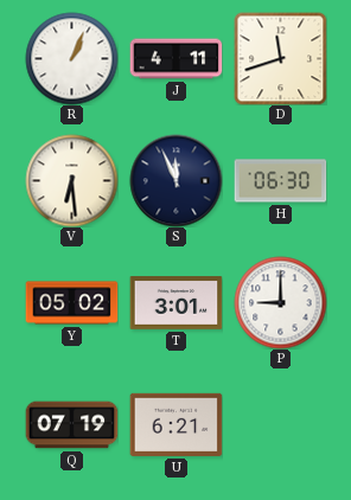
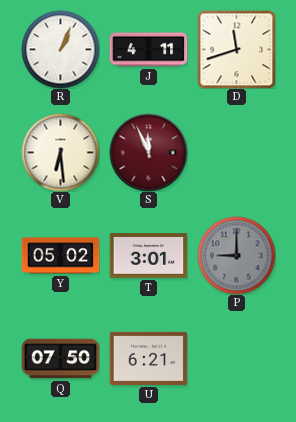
S dial: navy -> burgundy
H: 06:30 -> none
P dial: white -> grey
Q: 07:19 -> 07:50
